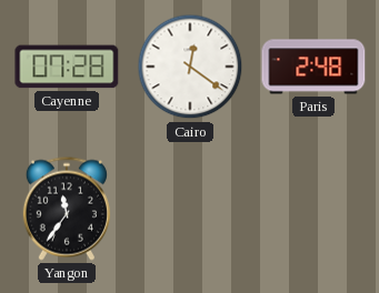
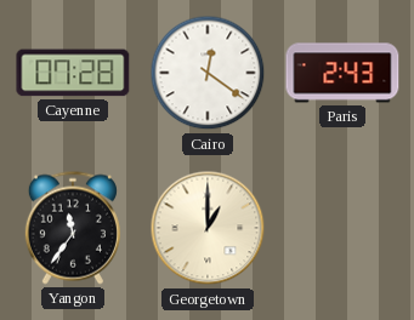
Paris: 2:48 -> 2:43
Georgetown: none -> 1:00
